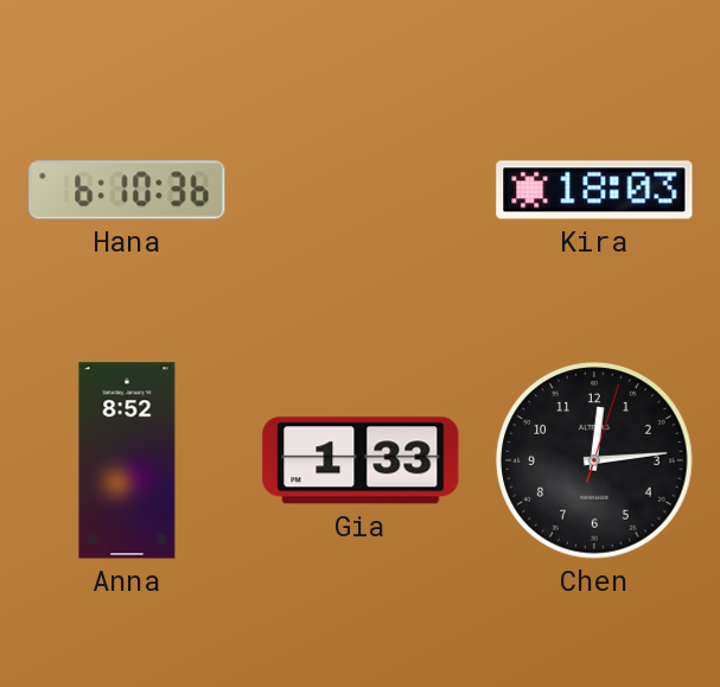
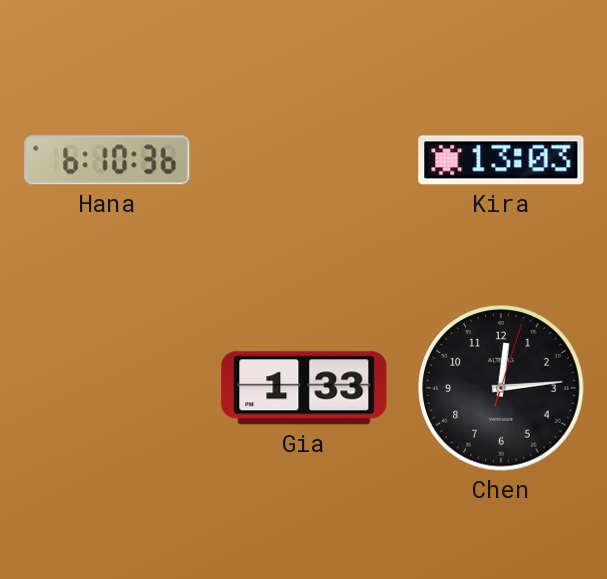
Kira: 18:03 -> 13:03
Anna: 8:52 -> none
